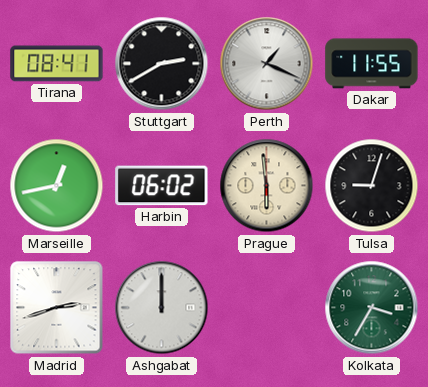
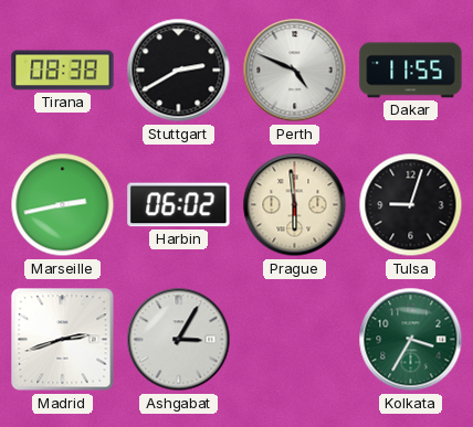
Tirana: 08:41 -> 08:38
Perth: 1:19 -> 4:49
Marseille: 12:43 -> 2:43
Ashgabat: 12:00 -> 3:05
